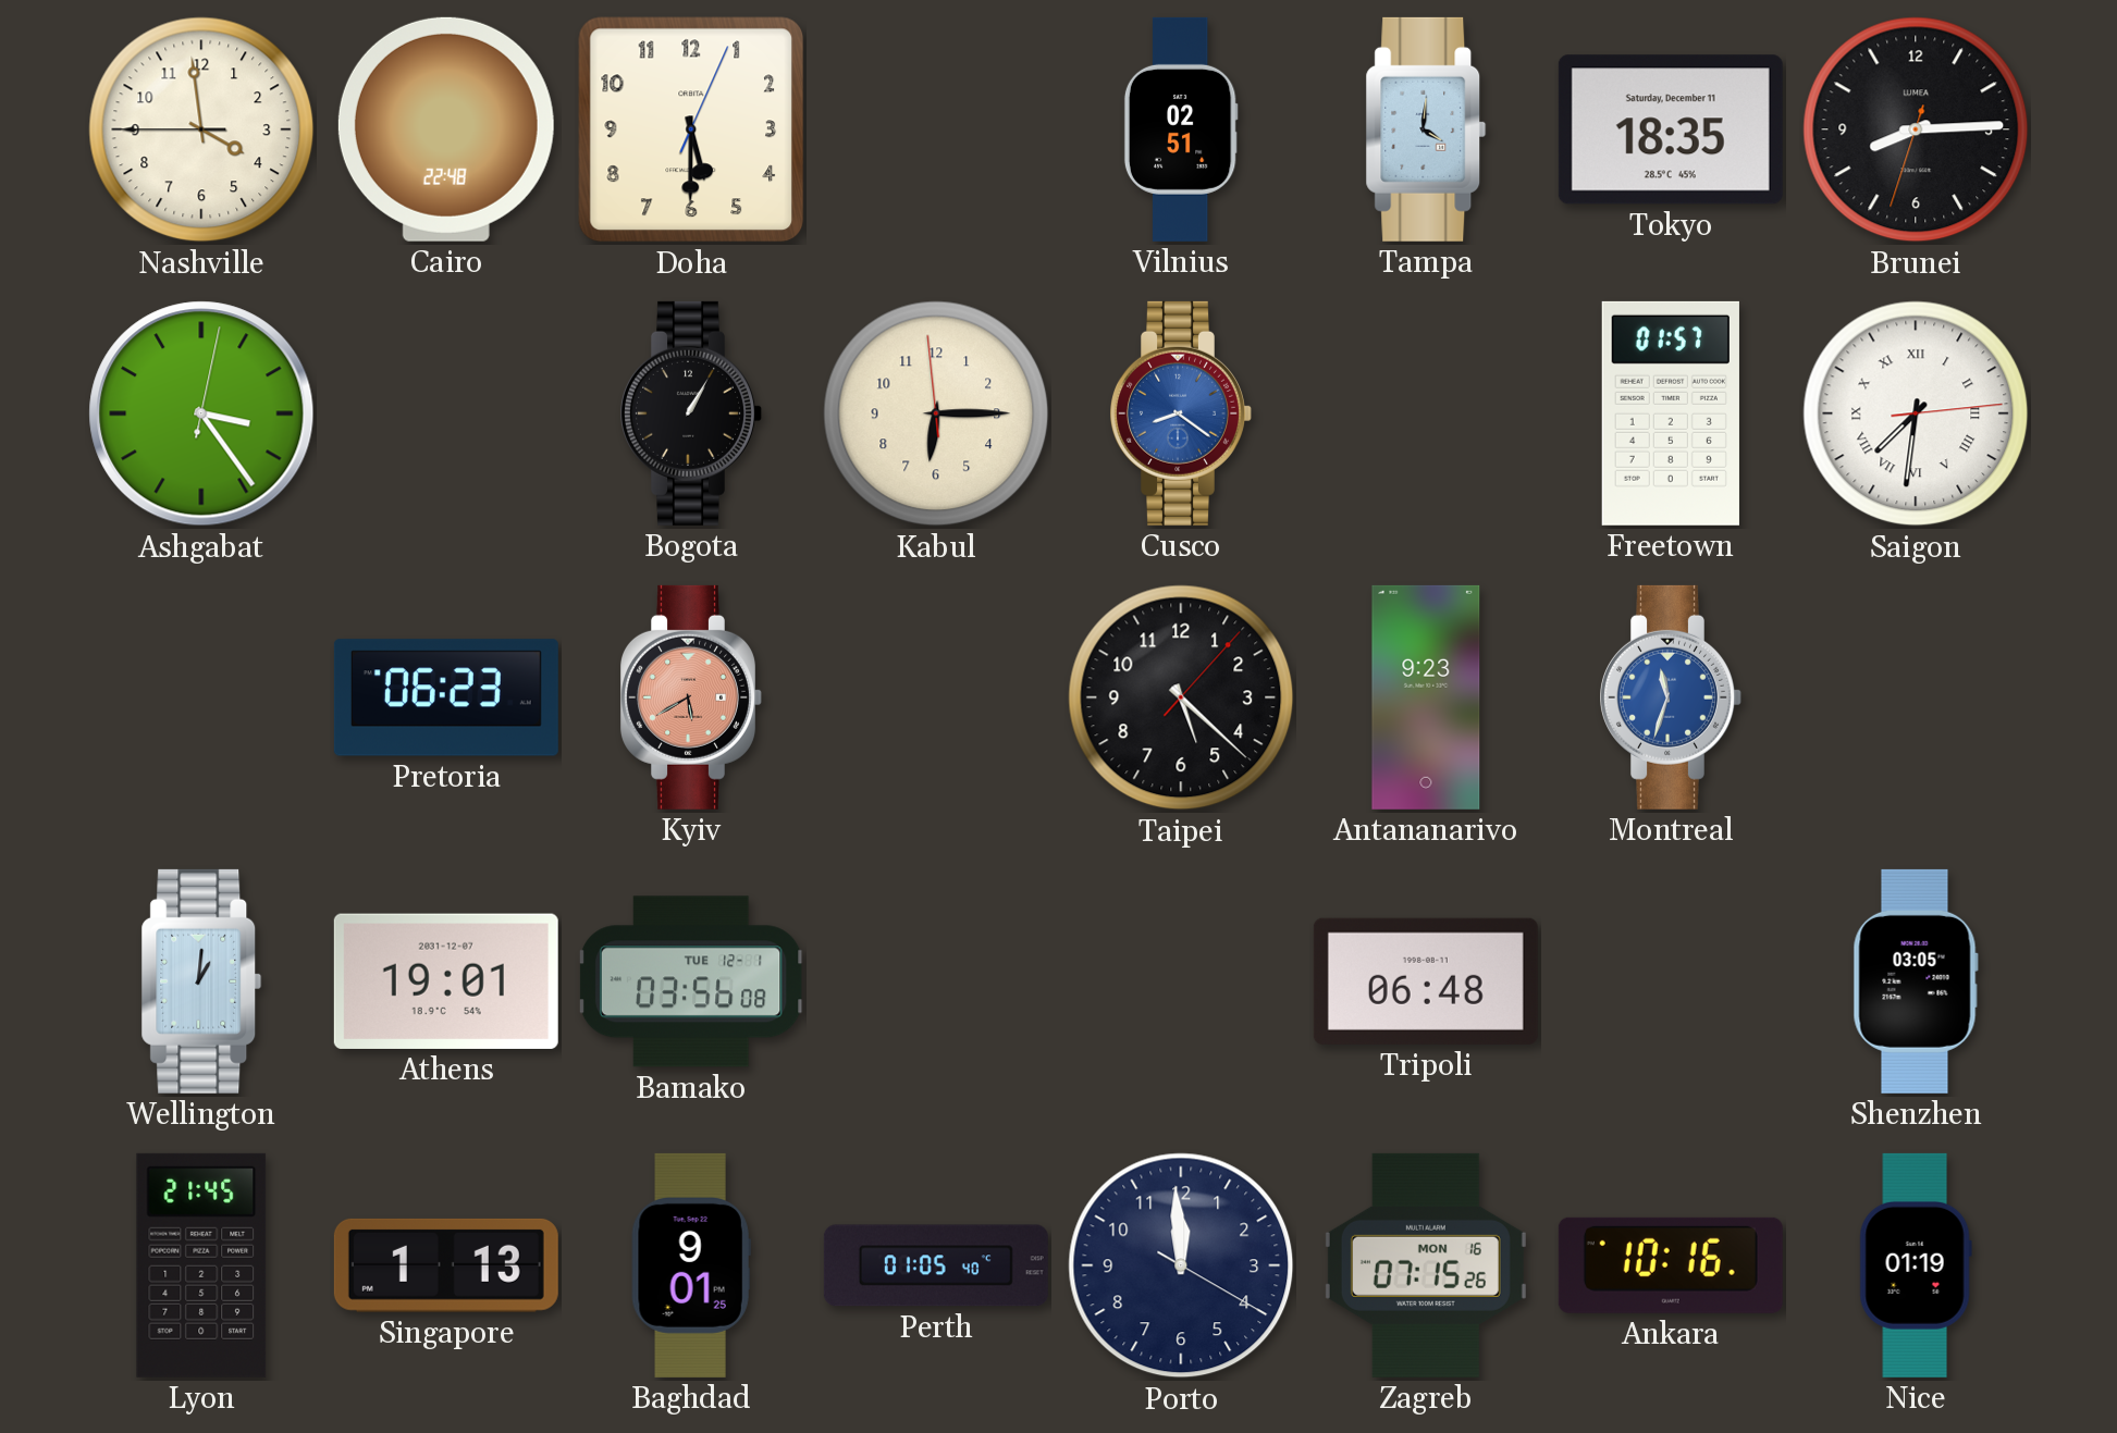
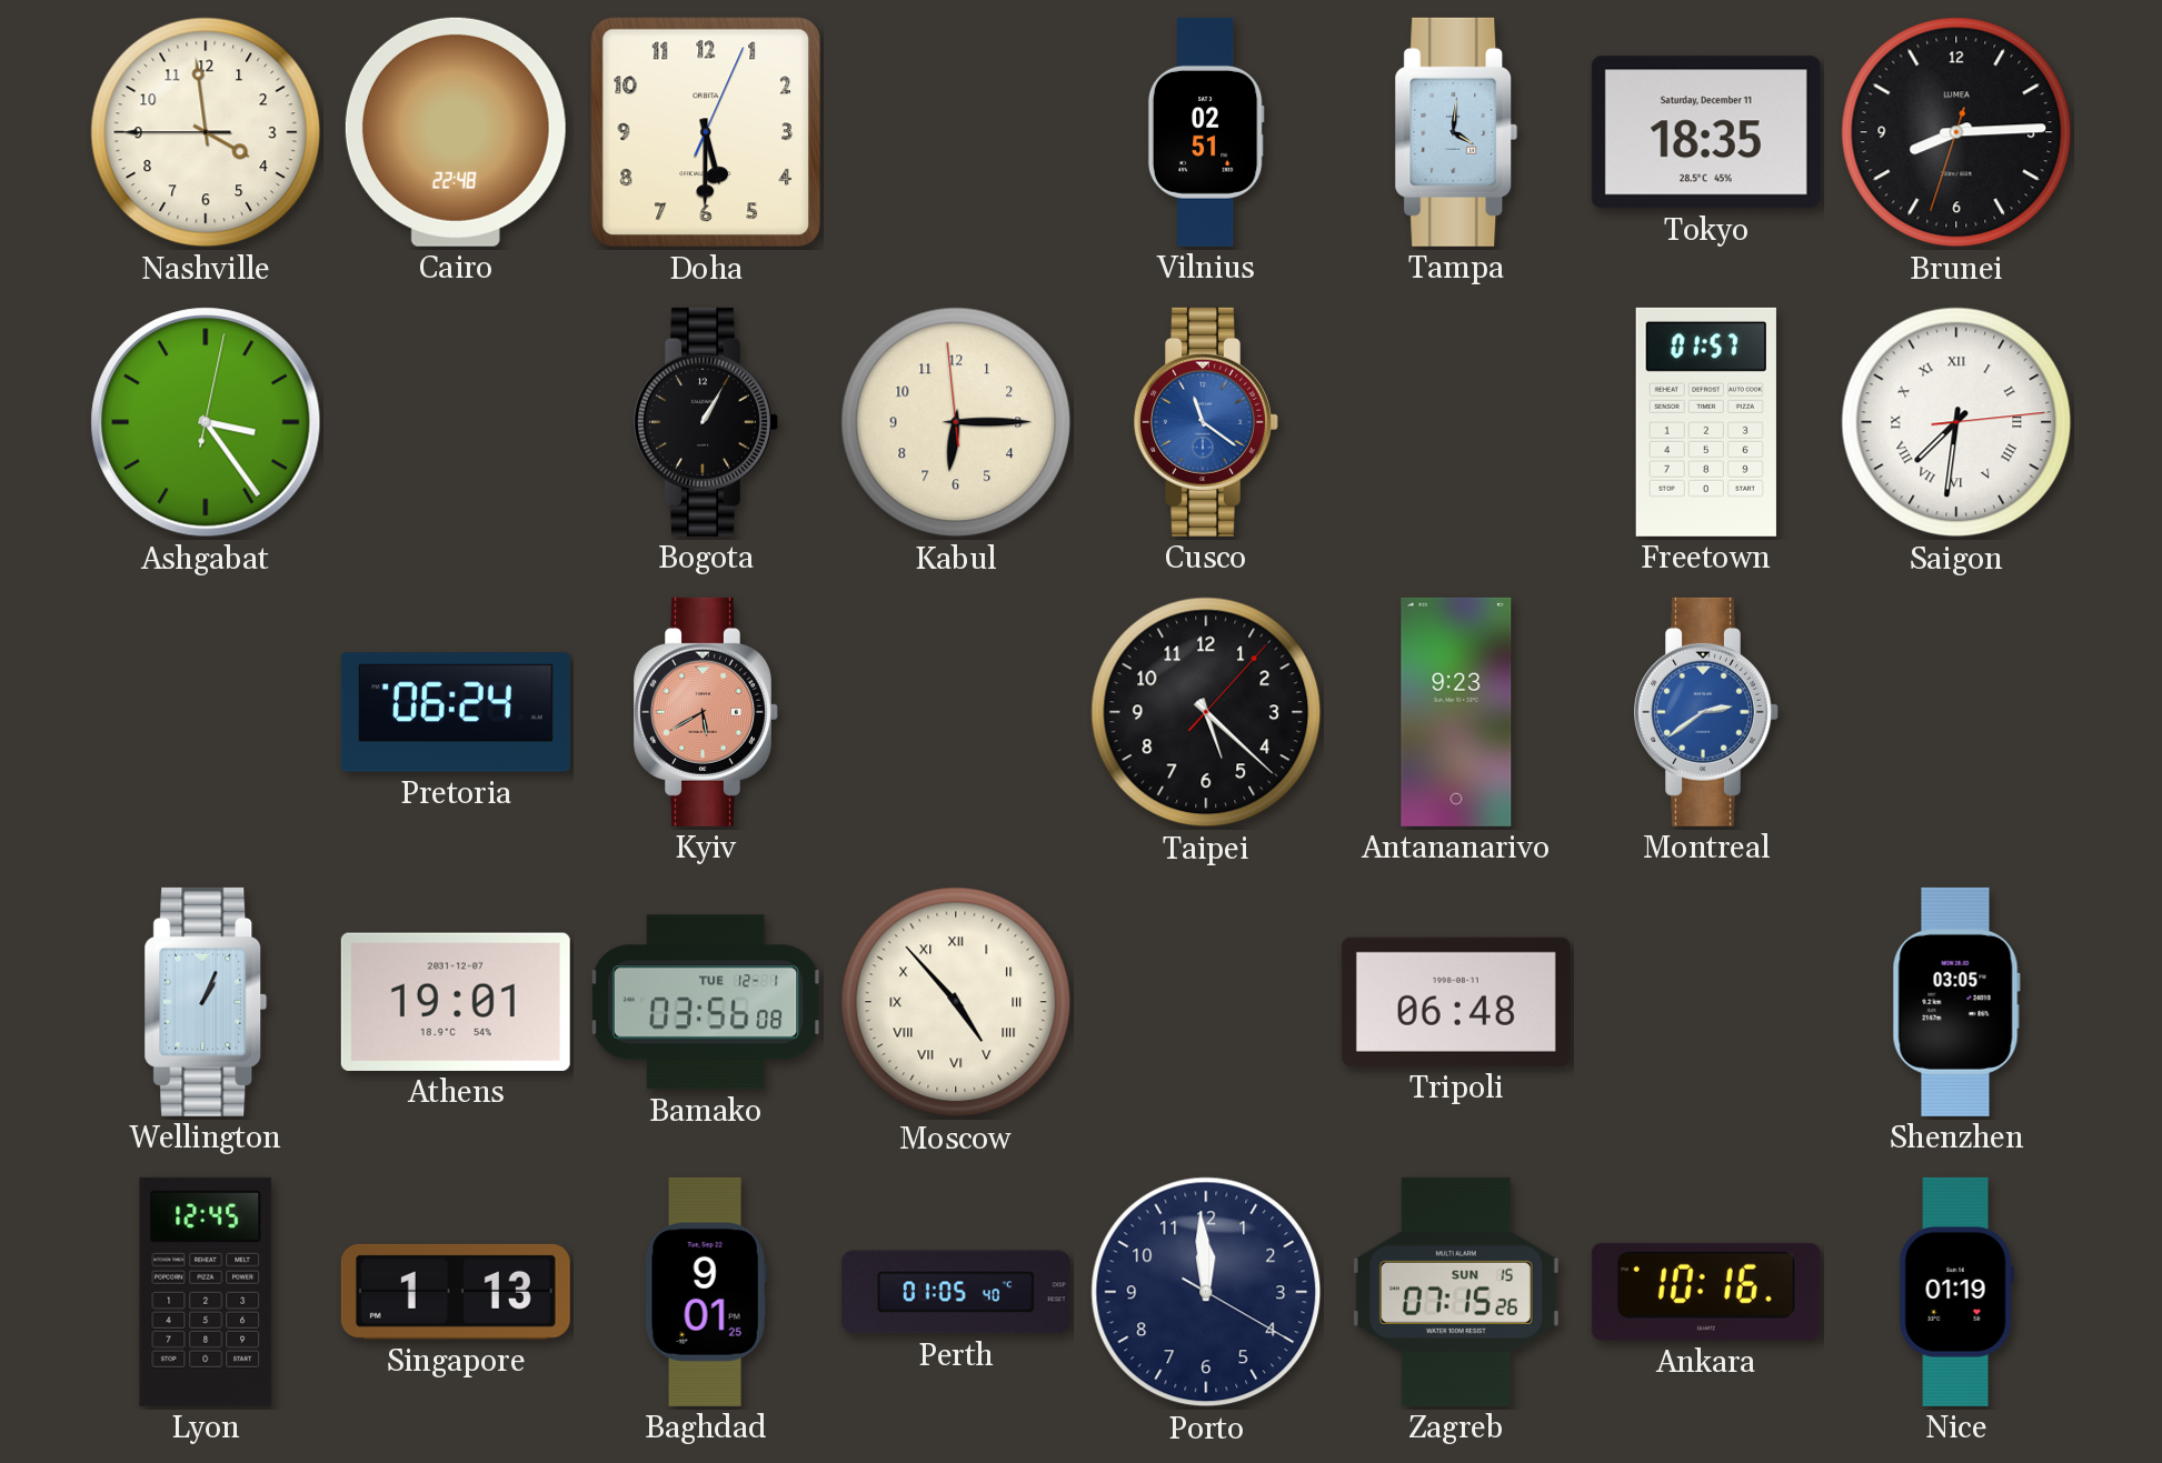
Cusco: 8:21 -> 11:21
Pretoria: 06:23 -> 06:24
Montreal: 11:33 -> 2:39
Wellington: 1:01 -> 1:04
Moscow: none -> 4:53
Lyon: 21:45 -> 12:45
Zagreb date: MON 16 -> SUN 15
